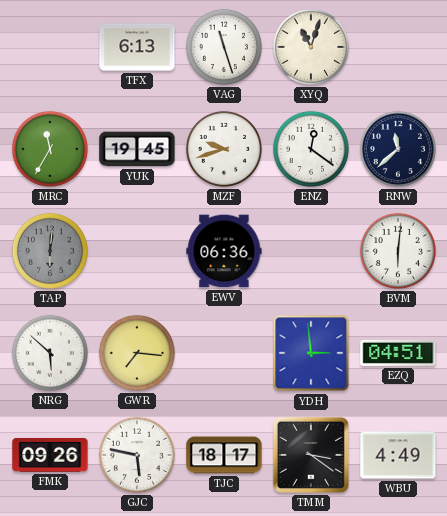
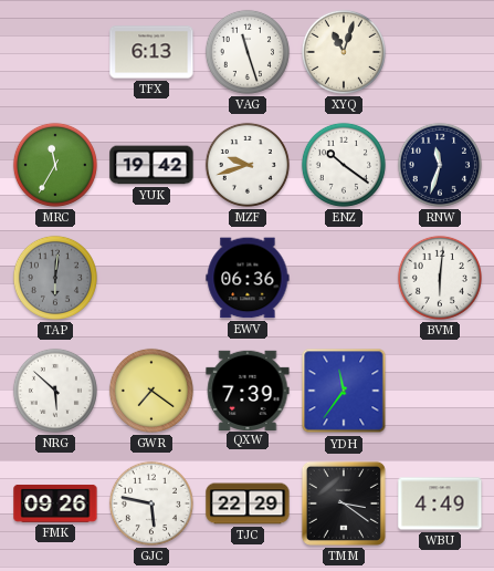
YUK: 19:45 -> 19:42
ENZ: 12:21 -> 10:21
RNW: 11:38 -> 11:33
GWR: 7:16 -> 7:21
QXW: none -> 7:39
YDH: 2:59 -> 11:36
EZQ: 04:51 -> none
TJC: 18:17 -> 22:29
